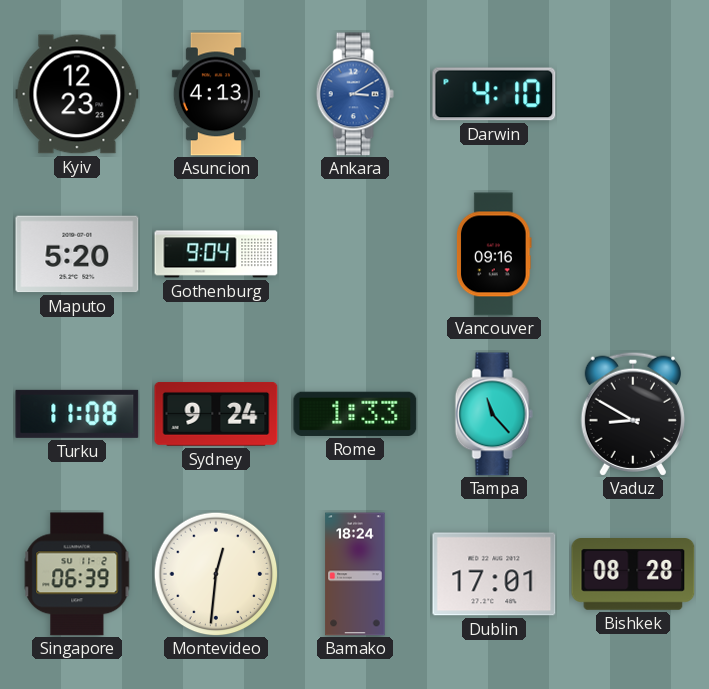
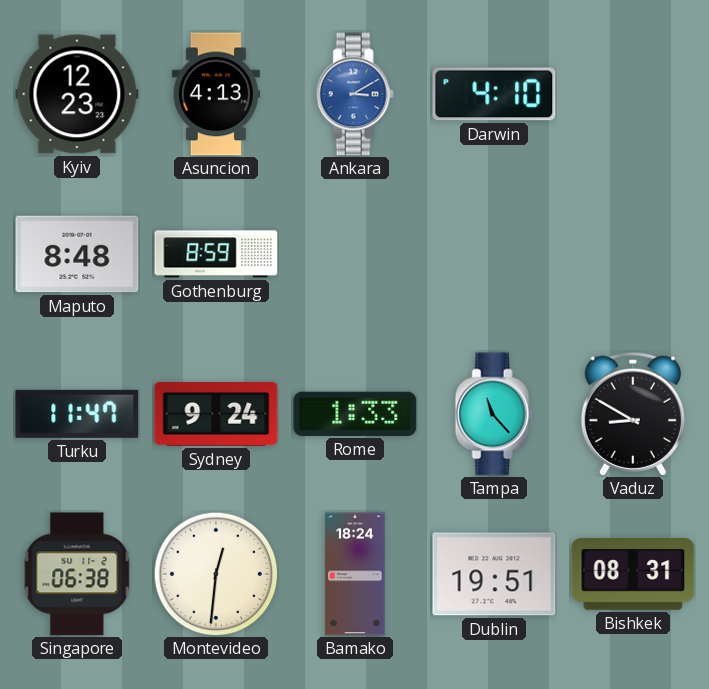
Maputo: 5:20 -> 8:48
Gothenburg: 9:04 -> 8:59
Vancouver: 09:16 -> none
Turku: 11:08 -> 11:47
Singapore: 06:39 -> 06:38
Dublin: 17:01 -> 19:51
Bishkek: 08:28 -> 08:31
